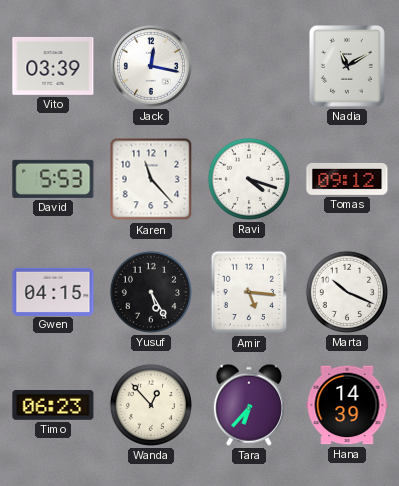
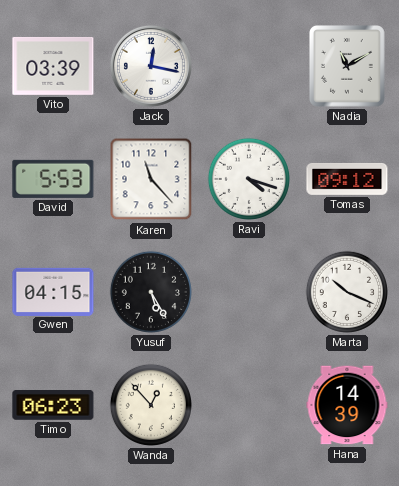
Amir: 5:16 -> none
Tara: 6:37 -> none
